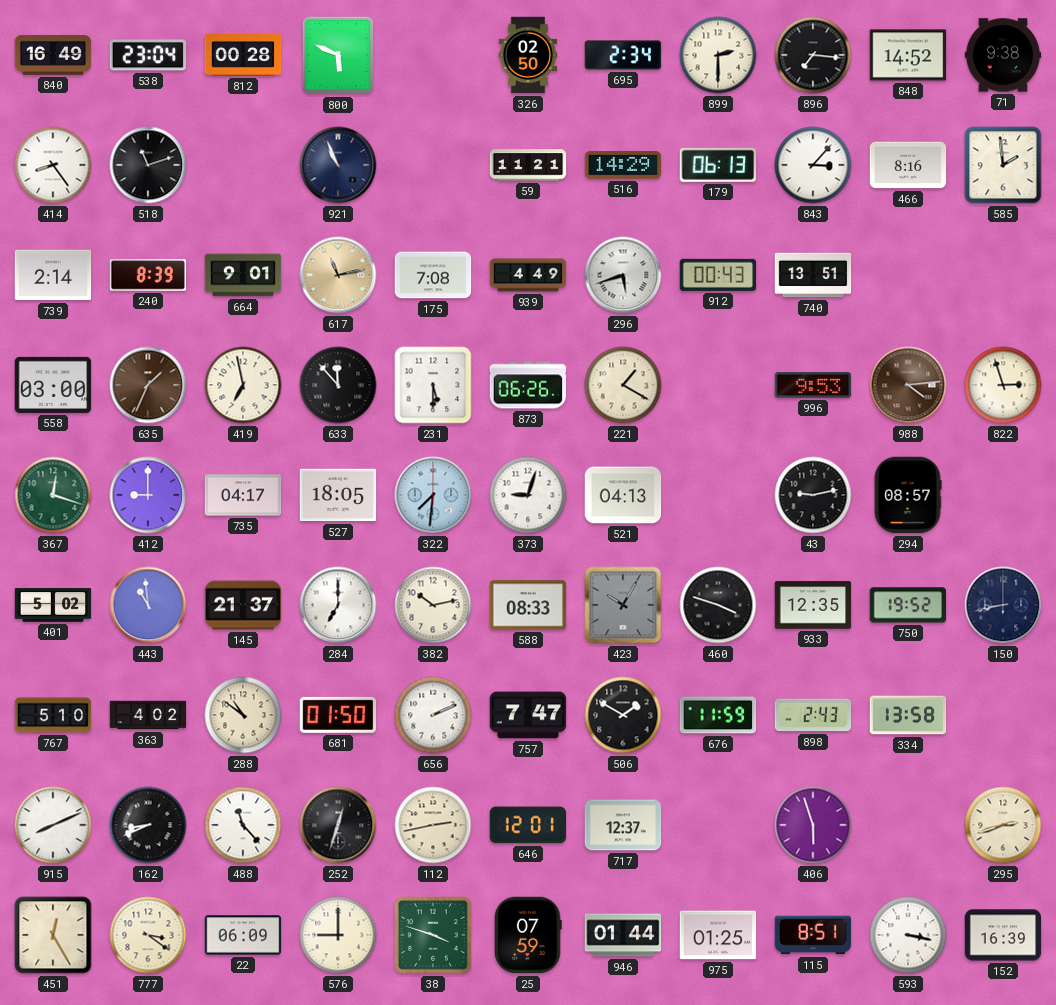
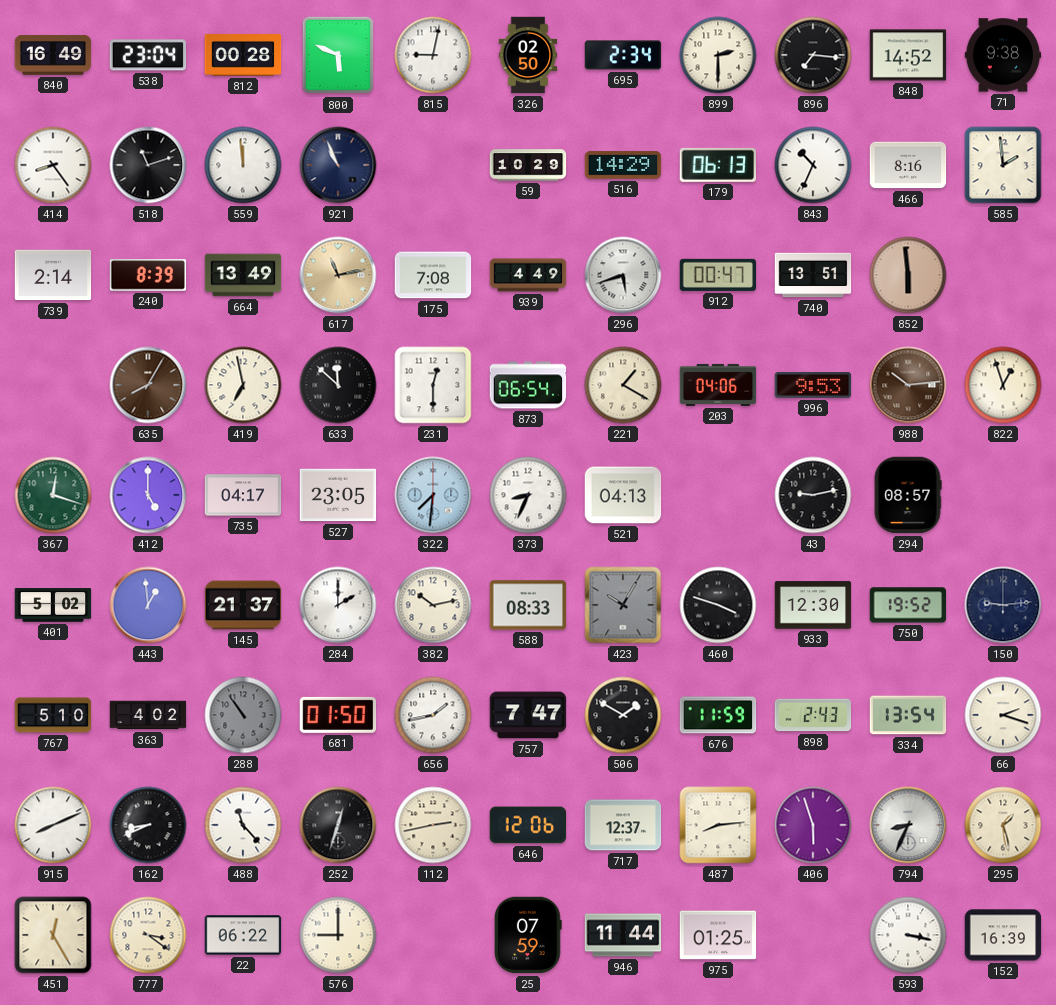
815: none -> 9:02
559: none -> 11:59
59: 11:21 -> 10:29
843: 3:07 -> 10:34
664: 9:01 -> 13:49
912: 00:43 -> 00:47
852: none -> 5:59
558: 03:00 -> none
635: 1:34 -> 8:05
633: 11:53 -> 11:52
231: 5:30 -> 12:30
873: 06:26 -> 06:54
203: none -> 04:06
988: 4:14 -> 10:14
822: 2:57 -> 12:57
412: 9:00 -> 5:00
527: 18:05 -> 23:05
373: 9:03 -> 8:34
443: 10:59 -> 12:59
284: 7:00 -> 2:00
933: 12:35 -> 12:30
150: 8:43 -> 9:14
288: 10:51 -> 10:54
288 dial: cream -> grey
656: 2:11 -> 1:43
334: 13:58 -> 13:54
66: none -> 2:18
646: 12:01 -> 12:06
487: none -> 8:14
794: none -> 8:34
295: 2:42 -> 1:28
22: 06:09 -> 06:22
38: 3:48 -> none
946: 01:44 -> 11:44
115: 8:51 -> none
